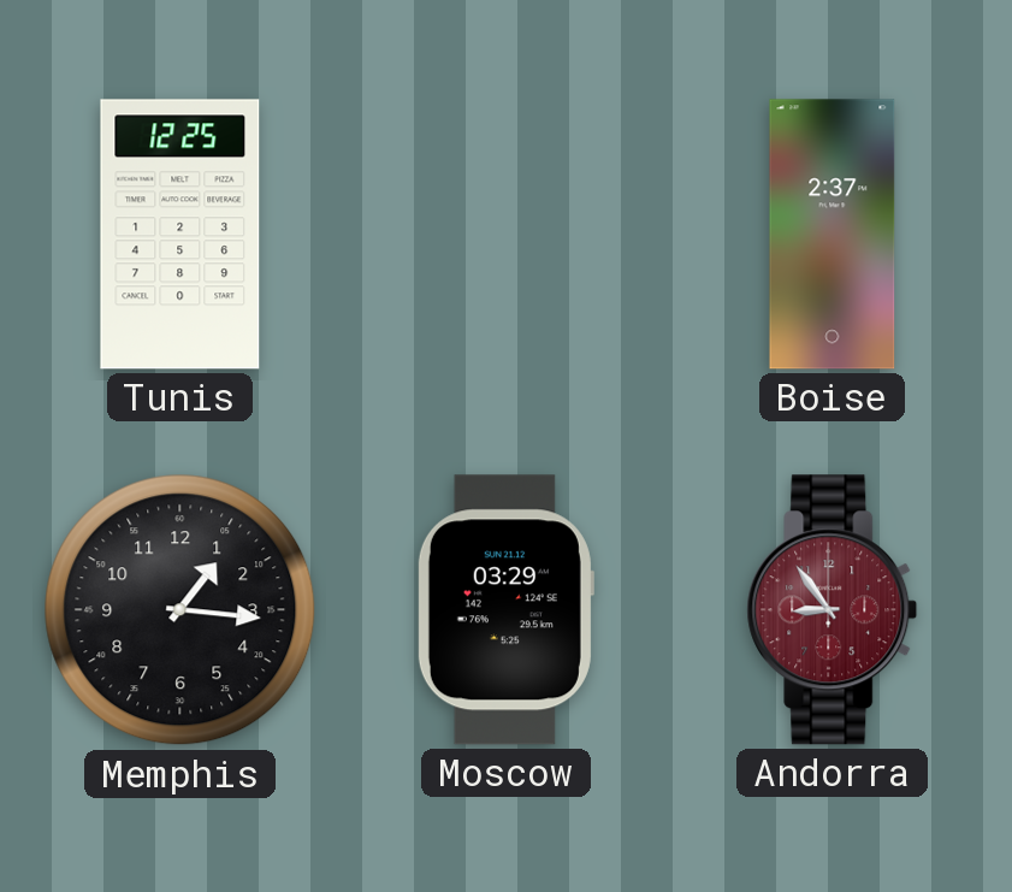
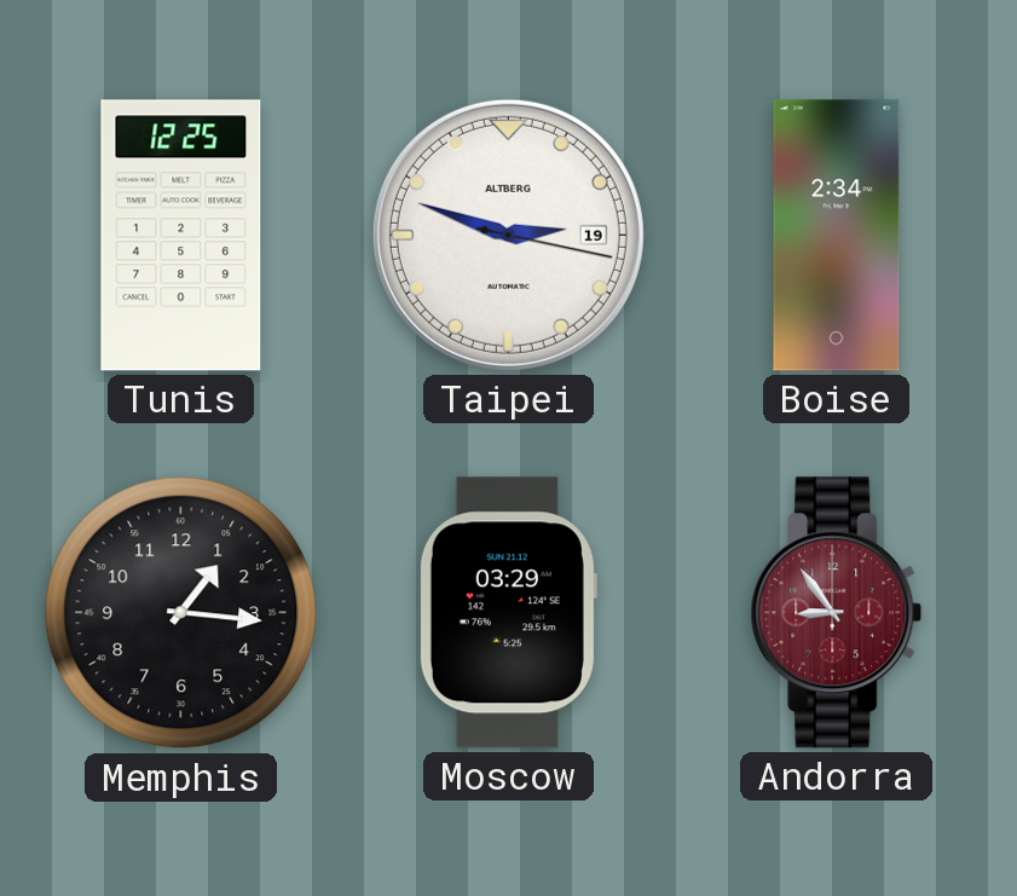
Taipei: none -> 2:48
Boise: 2:37 -> 2:34
